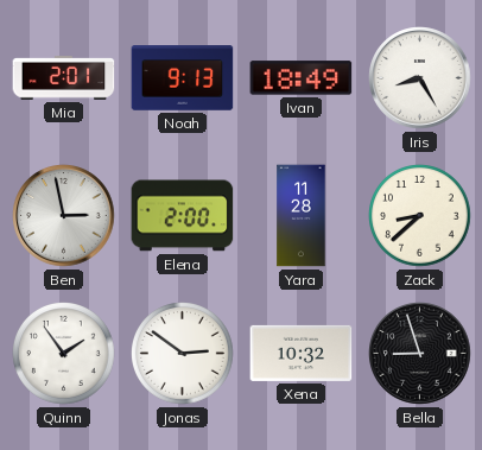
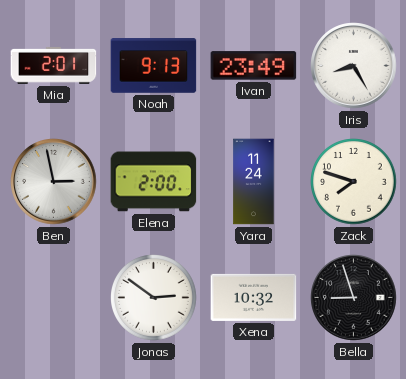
Ivan: 18:49 -> 23:49
Yara: 11:28 -> 11:24
Zack: 8:38 -> 7:48
Quinn: 1:54 -> none
